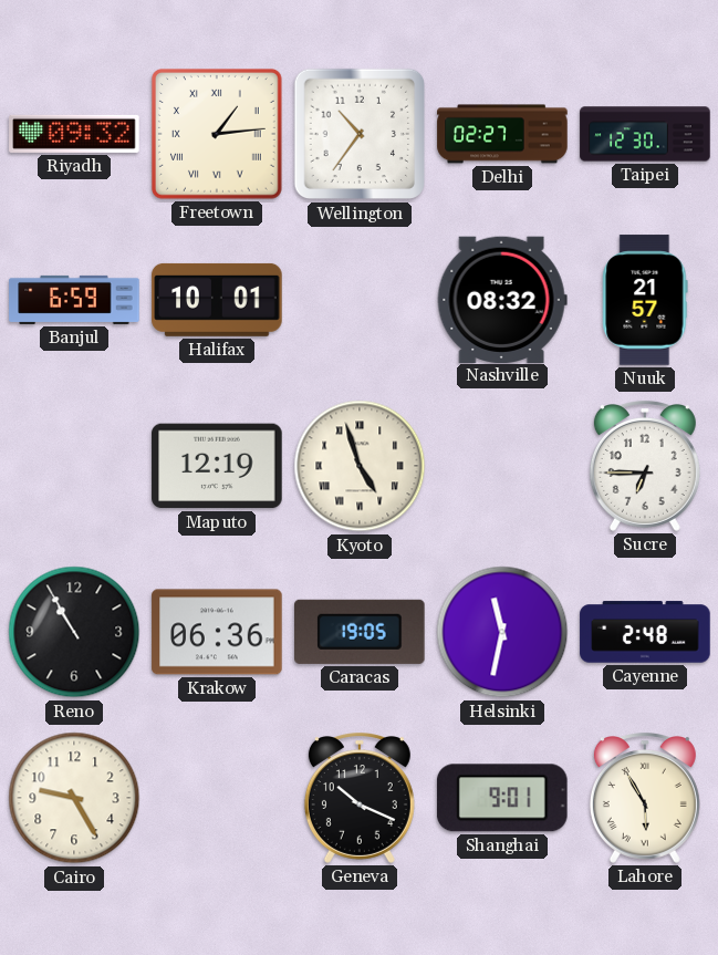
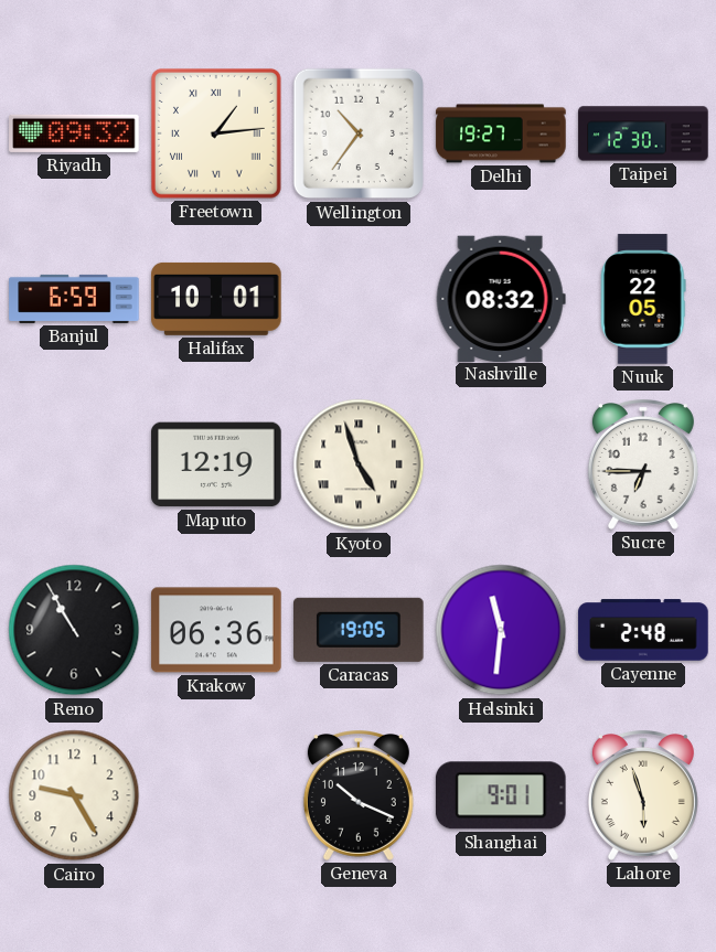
Delhi: 02:27 -> 19:27
Nuuk: 21:57 -> 22:05
Helsinki: 11:32 -> 11:31
Lahore: 5:55 -> 5:57
